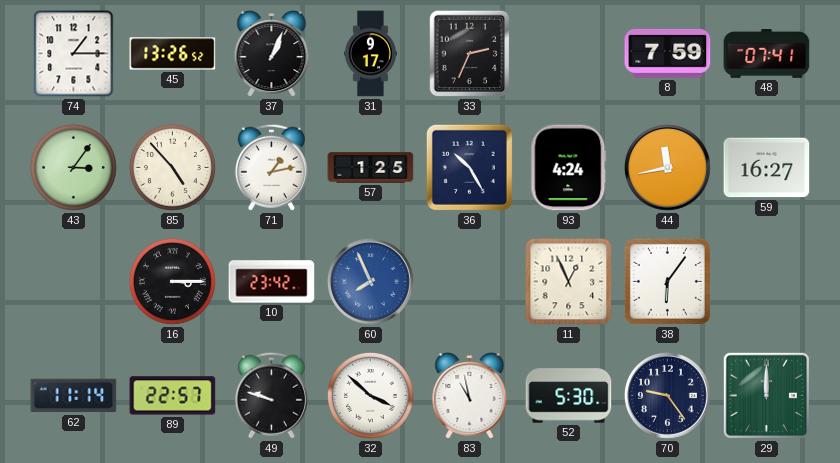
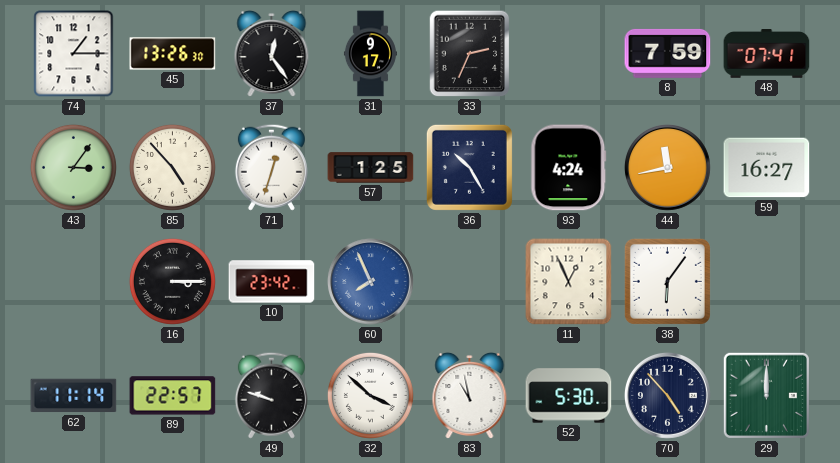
45: 13:26:52 -> 13:26:30
37: 1:04 -> 12:24
71: 1:13 -> 12:33
70: 9:24 -> 4:53
